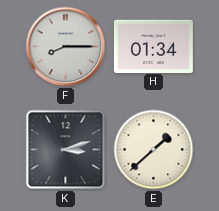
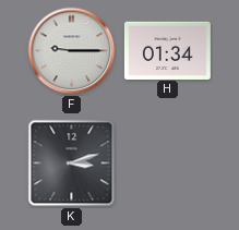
F: 8:15 -> 9:15
E: 1:38 -> none
